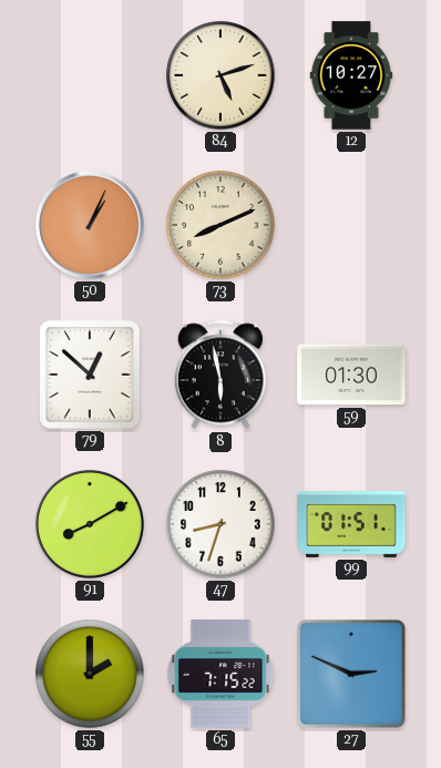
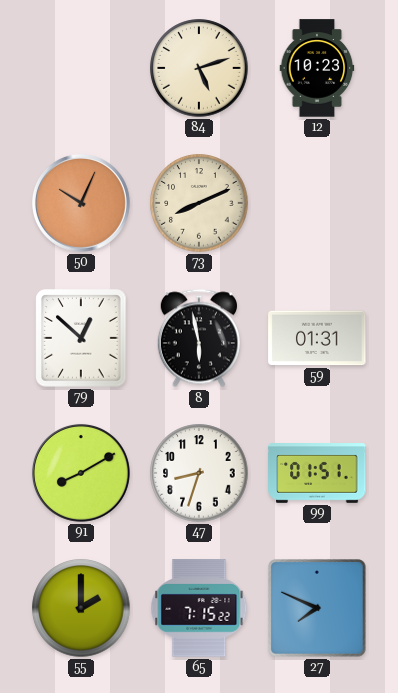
12: 10:27 -> 10:23
50: 1:04 -> 10:04
59: 01:30 -> 01:31
27: 2:49 -> 7:49
